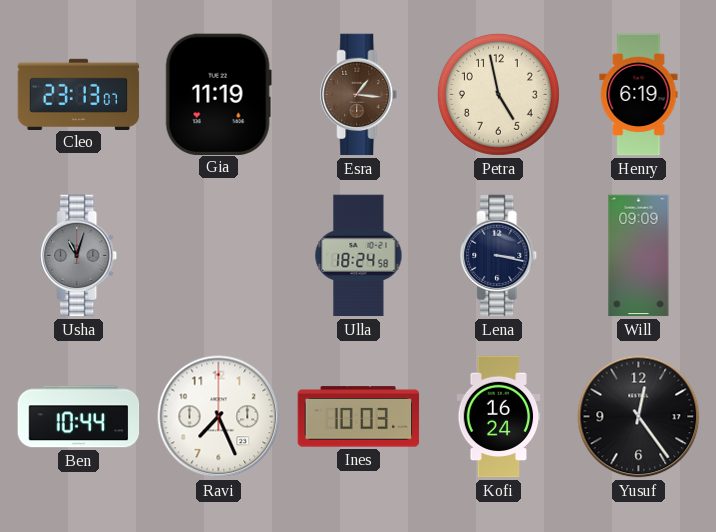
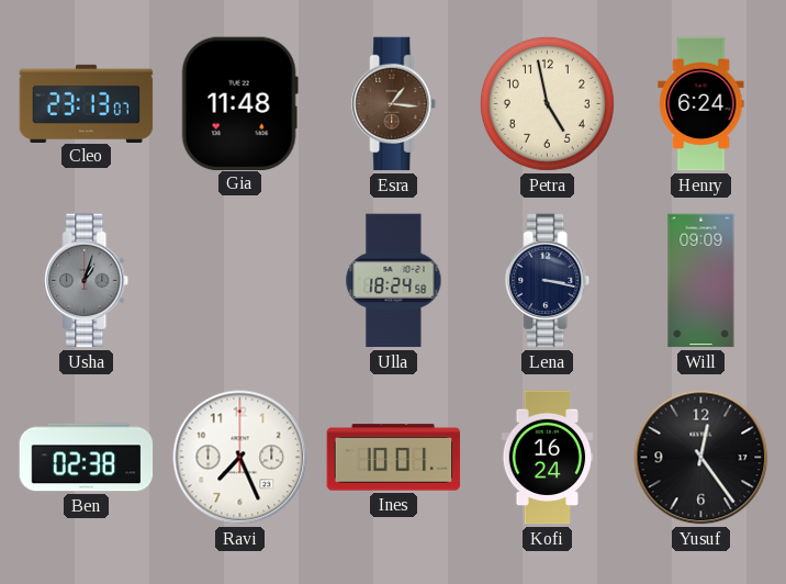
Gia: 11:19 -> 11:48
Henry: 6:19 -> 6:24
Usha: 11:03 -> 1:03
Ben: 10:44 -> 02:38
Ines: 10:03 -> 10:01
